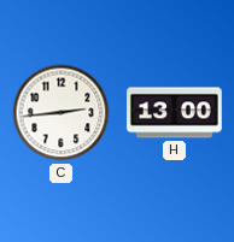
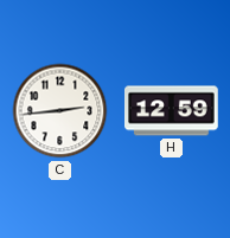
H: 13:00 -> 12:59
